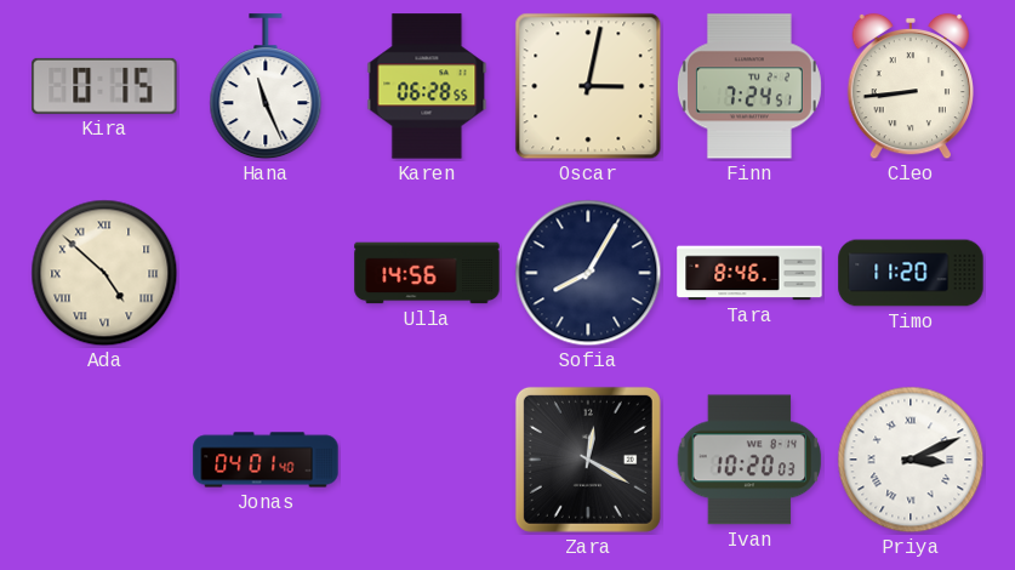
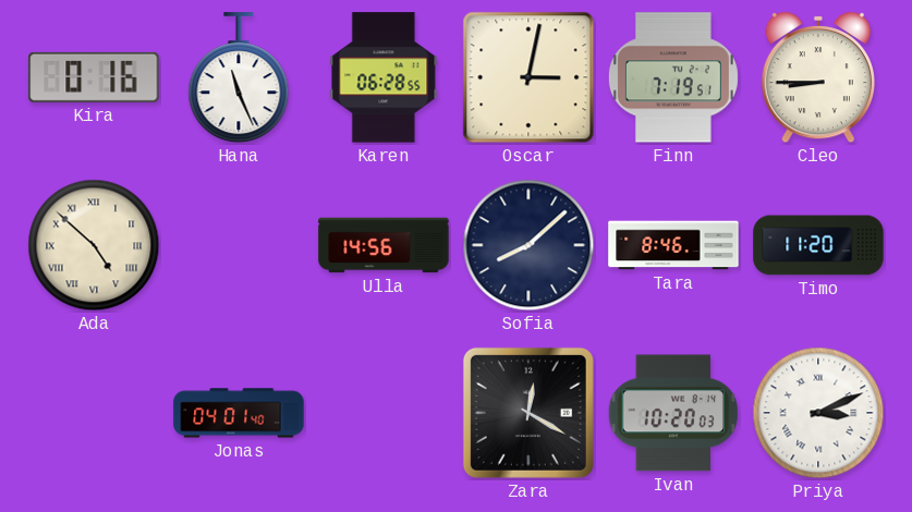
Kira: 0:15 -> 0:16
Finn: 7:24 -> 7:19
Cleo: 8:44 -> 8:45
Sofia: 8:05 -> 8:08
